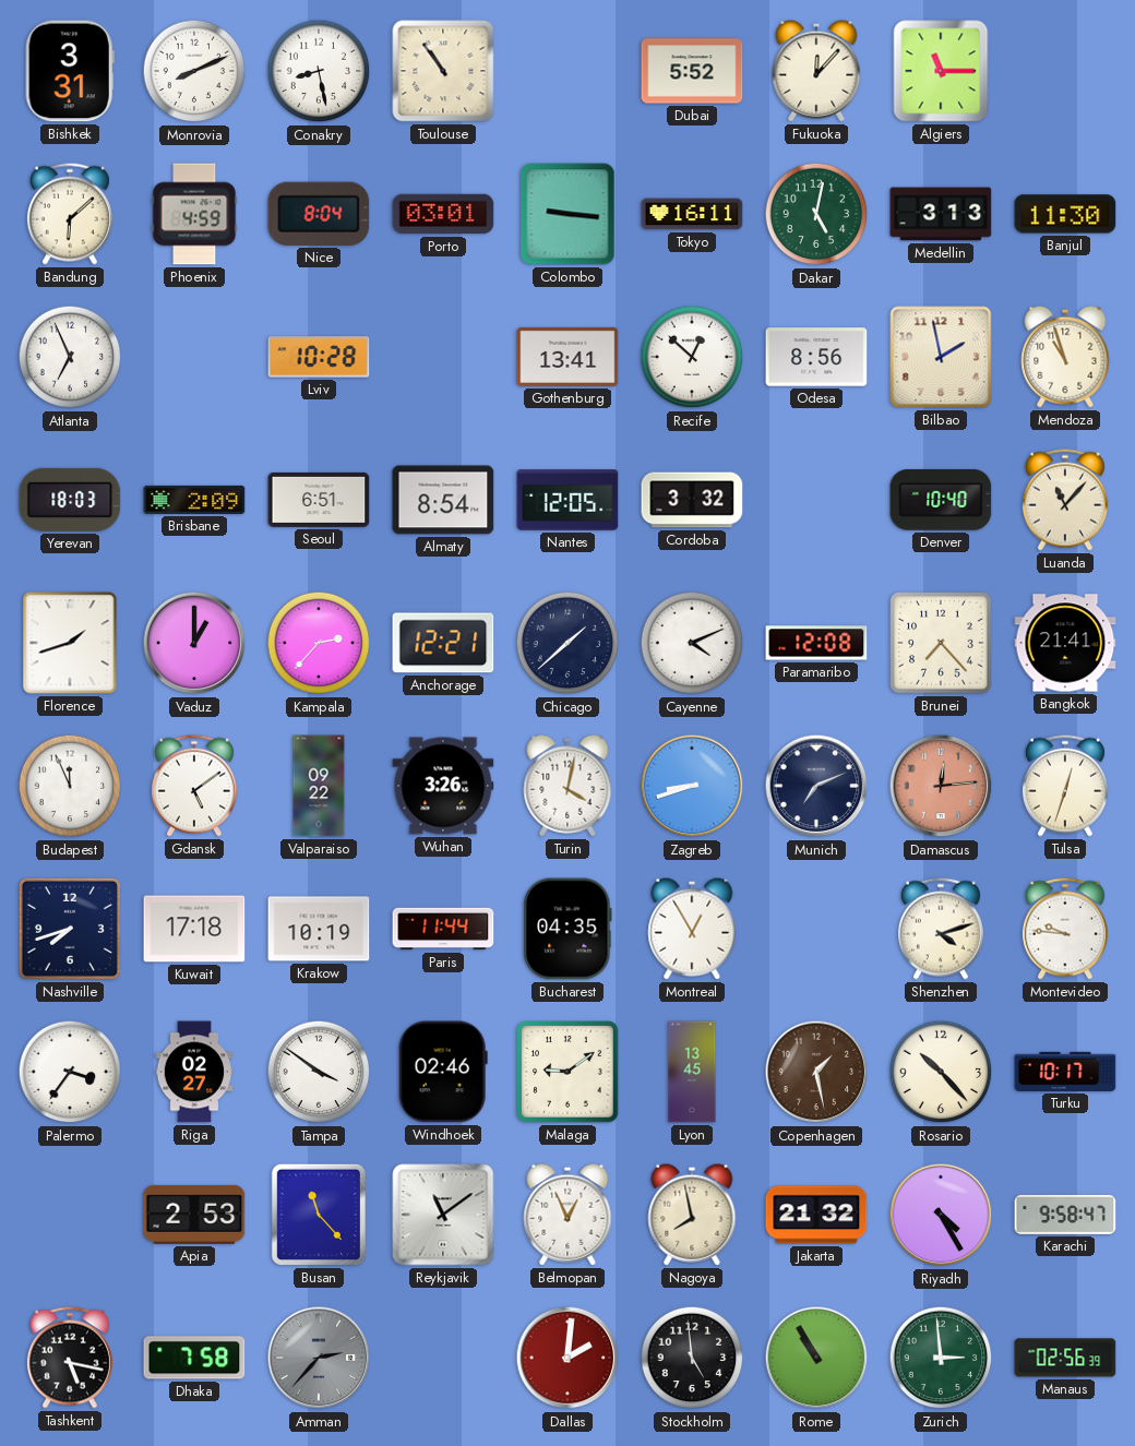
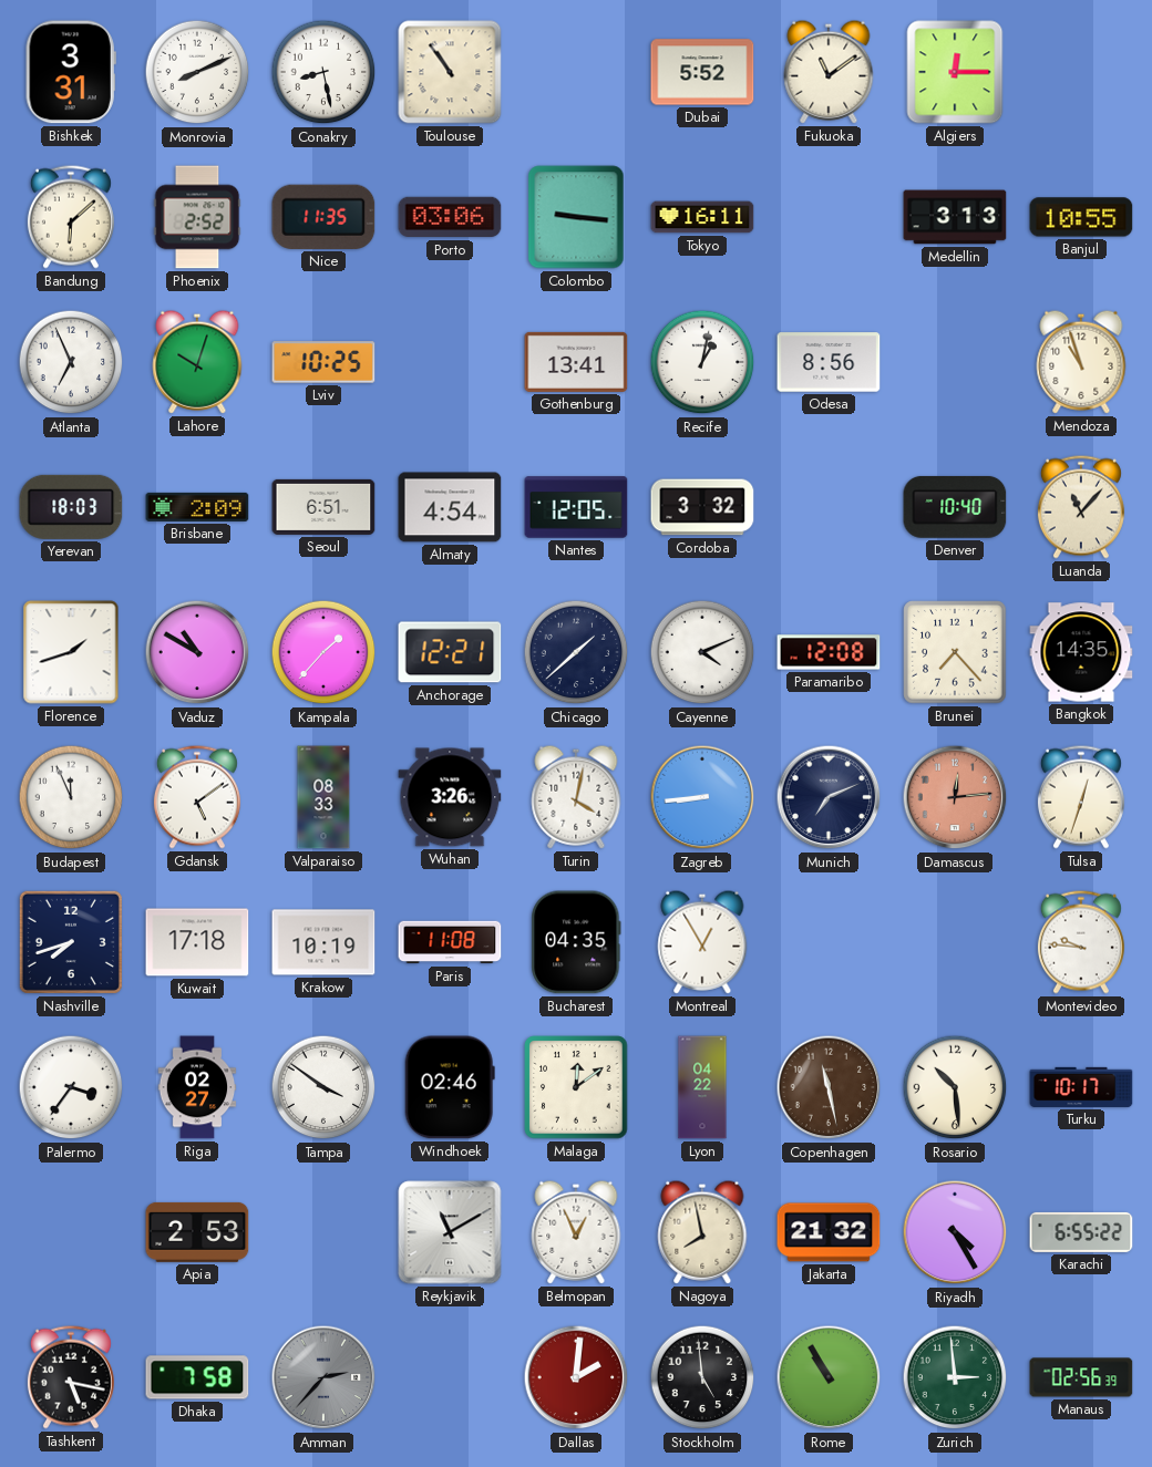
Fukuoka: 12:07 -> 11:09
Algiers: 11:15 -> 12:15
Phoenix: 4:59 -> 2:52
Nice: 8:04 -> 11:35
Porto: 03:01 -> 03:06
Dakar: 5:02 -> none
Banjul: 11:30 -> 10:55
Lahore: none -> 10:03
Lviv: 10:28 -> 10:25
Recife: 12:52 -> 1:02
Bilbao: 1:58 -> none
Almaty: 8:54 -> 4:54
Vaduz: 1:00 -> 10:50
Kampala: 2:37 -> 1:37
Bangkok: 21:41 -> 14:35
Valparaiso: 09:22 -> 08:33
Zagreb: 8:42 -> 8:44
Paris: 11:44 -> 11:08
Shenzhen: 4:12 -> none
Malaga: 9:09 -> 12:09
Lyon: 13:45 -> 04:22
Copenhagen: 1:28 -> 11:28
Rosario: 10:23 -> 10:29
Busan: 11:23 -> none
Reykjavik: 11:09 -> 11:10
Karachi: 9:58 -> 6:55
